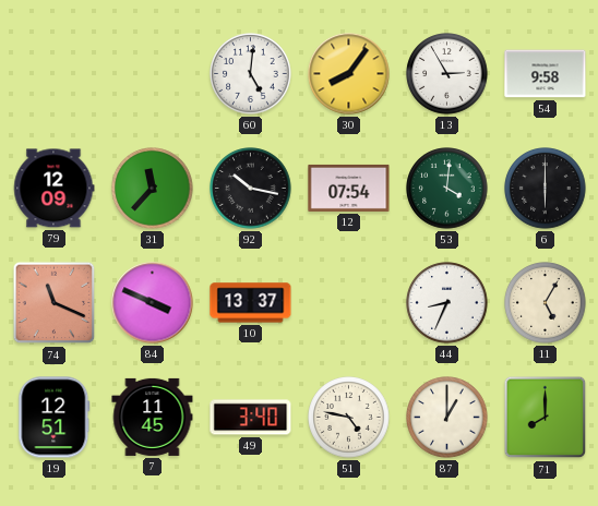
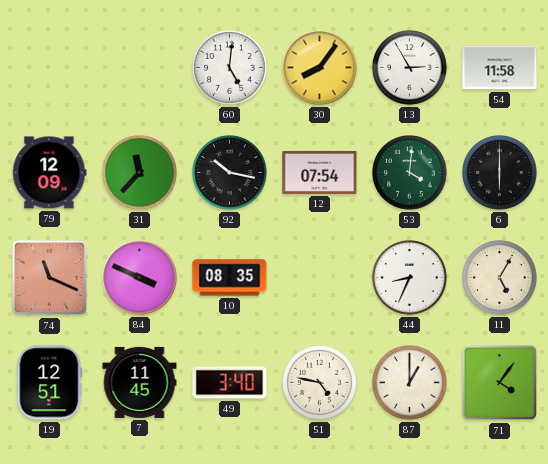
54: 9:58 -> 11:58
10: 13:37 -> 08:35
71: 8:00 -> 4:06
